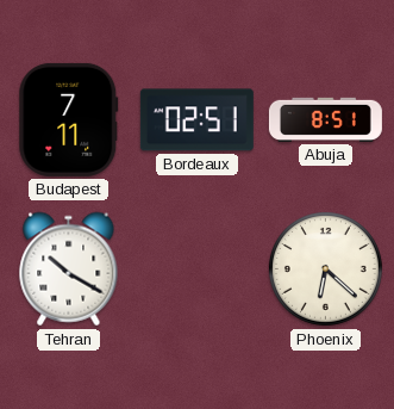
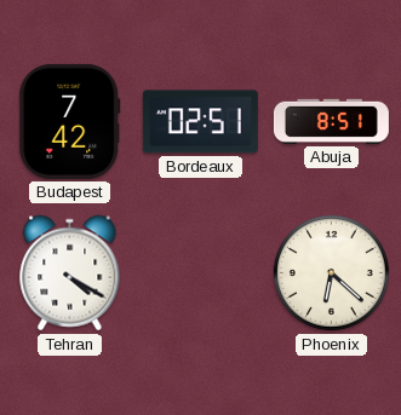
Budapest: 7:11 -> 7:42
Tehran: 10:20 -> 4:20
